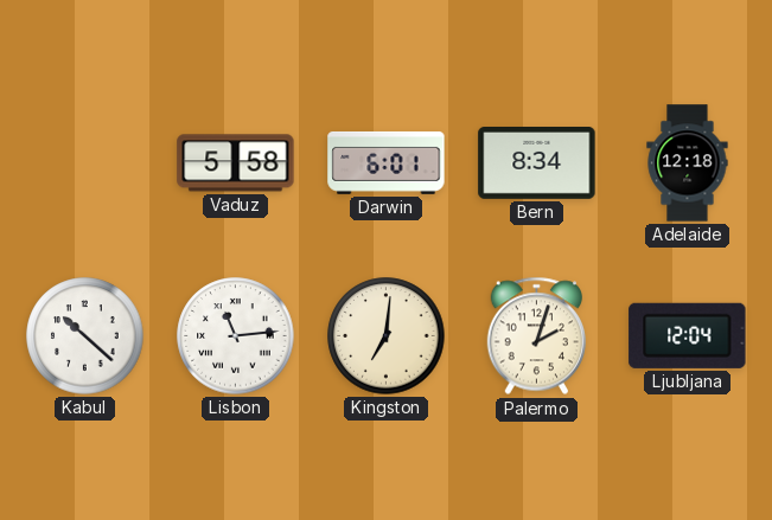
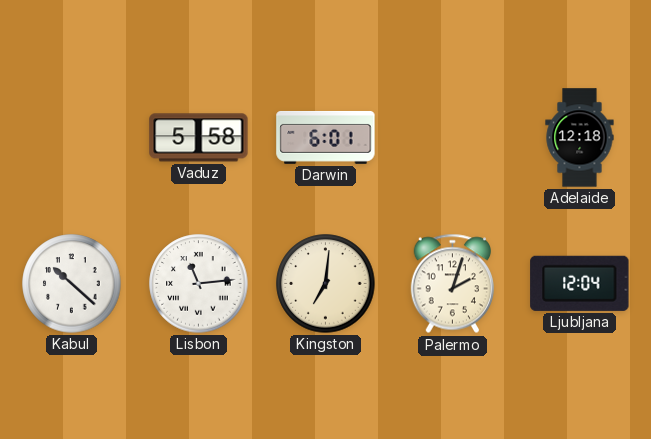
Bern: 8:34 -> none
